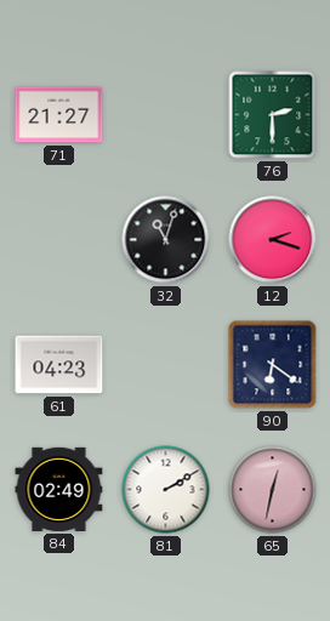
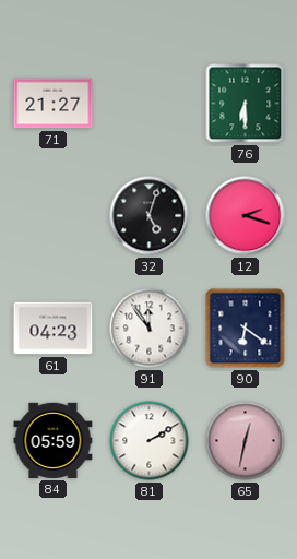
76: 2:30 -> 6:30
32: 11:03 -> 5:03
91: none -> 11:54
84: 02:49 -> 05:59
